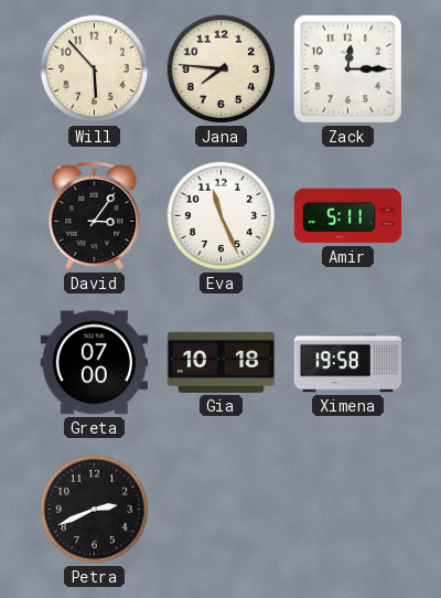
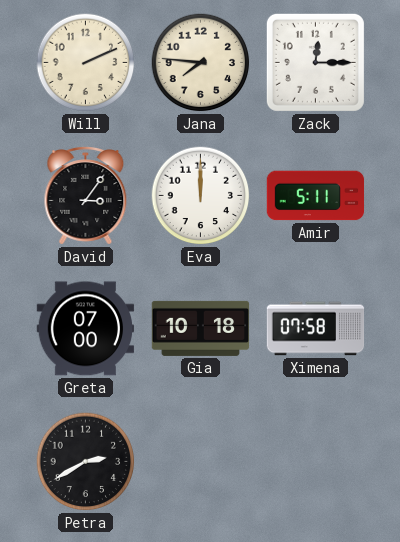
Will: 5:53 -> 2:11
Eva: 11:26 -> 12:00
Ximena: 19:58 -> 07:58
Petra: 2:41 -> 2:40
